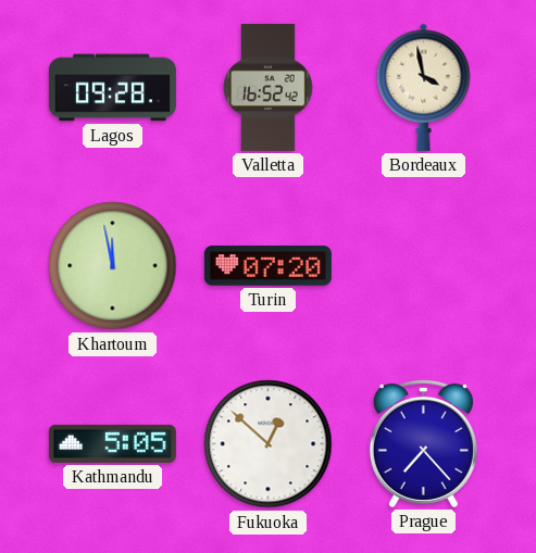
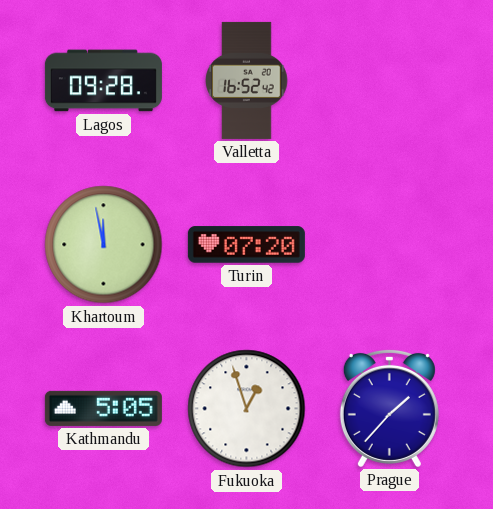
Bordeaux: 3:58 -> none
Fukuoka: 12:52 -> 12:57
Prague: 7:23 -> 1:37
